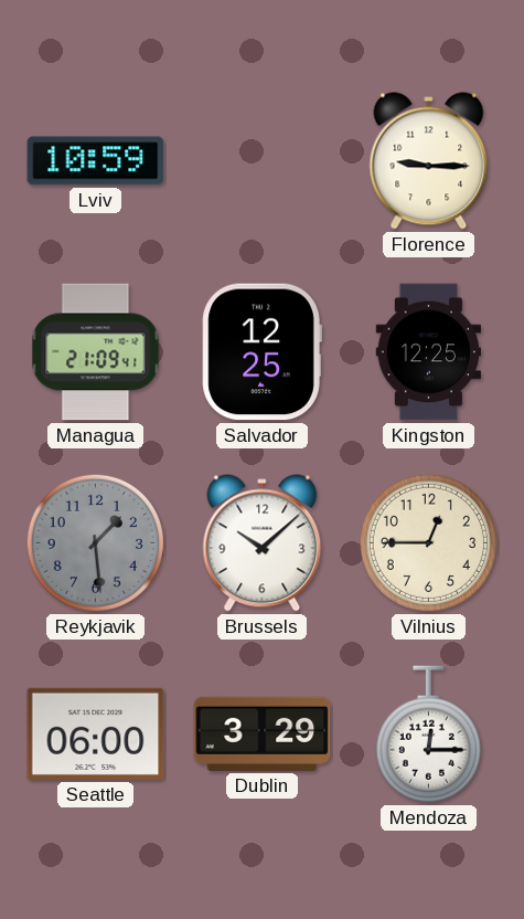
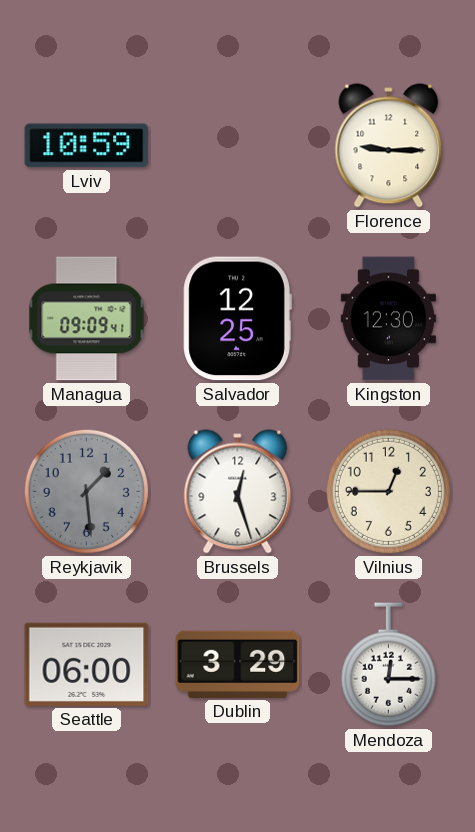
Managua: 21:09 -> 09:09
Kingston: 12:25 -> 12:30
Brussels: 10:08 -> 12:27
